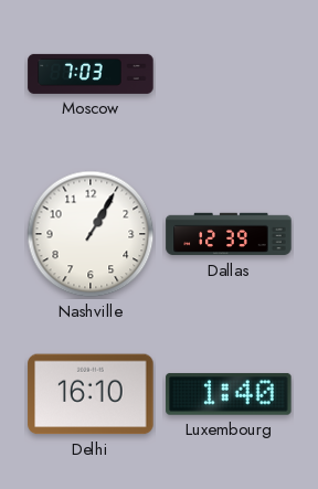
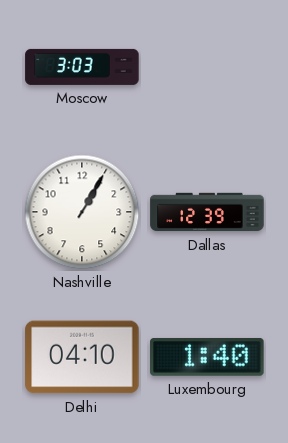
Moscow: 7:03 -> 3:03
Delhi: 16:10 -> 04:10
